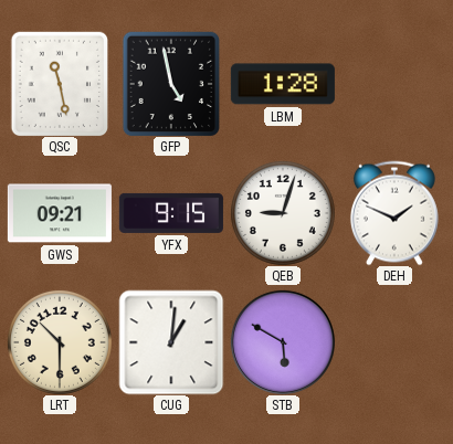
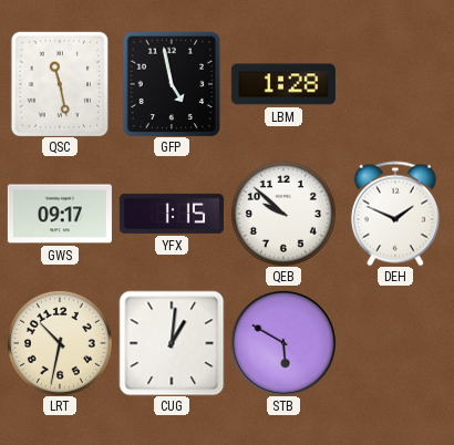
GWS: 09:21 -> 09:17
YFX: 9:15 -> 1:15
QEB: 9:03 -> 9:52
LRT: 10:30 -> 10:32
